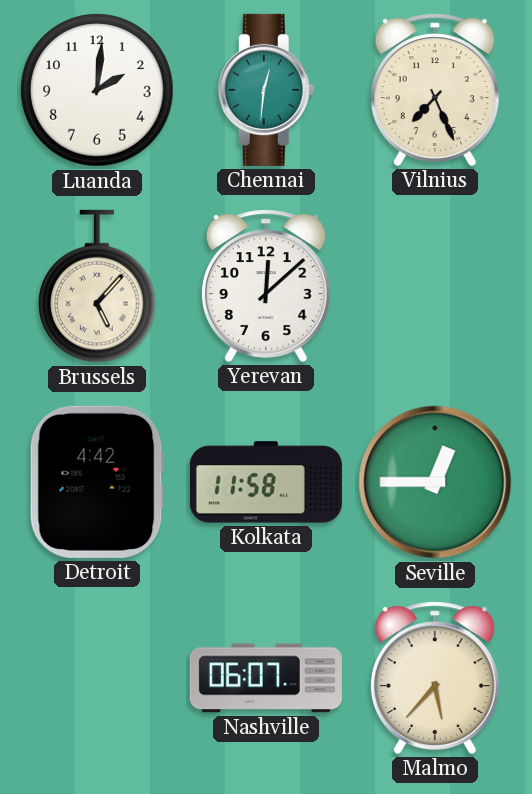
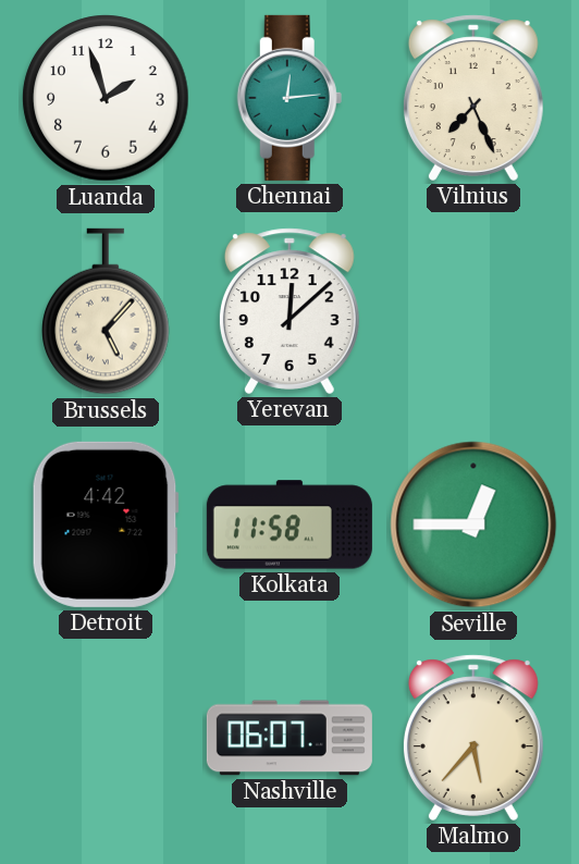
Luanda: 2:01 -> 1:57
Chennai: 12:31 -> 12:14
